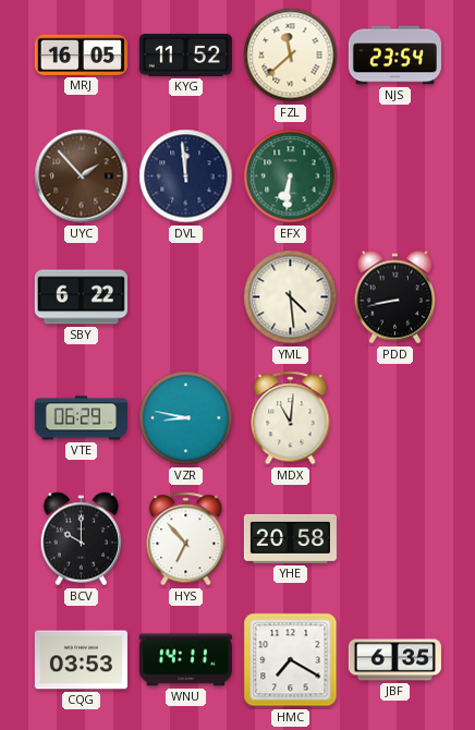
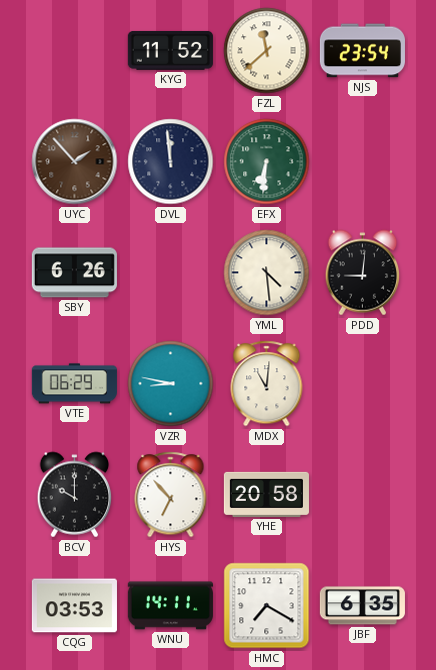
MRJ: 16:05 -> none
SBY: 6:22 -> 6:26
PDD: 8:43 -> 9:01
